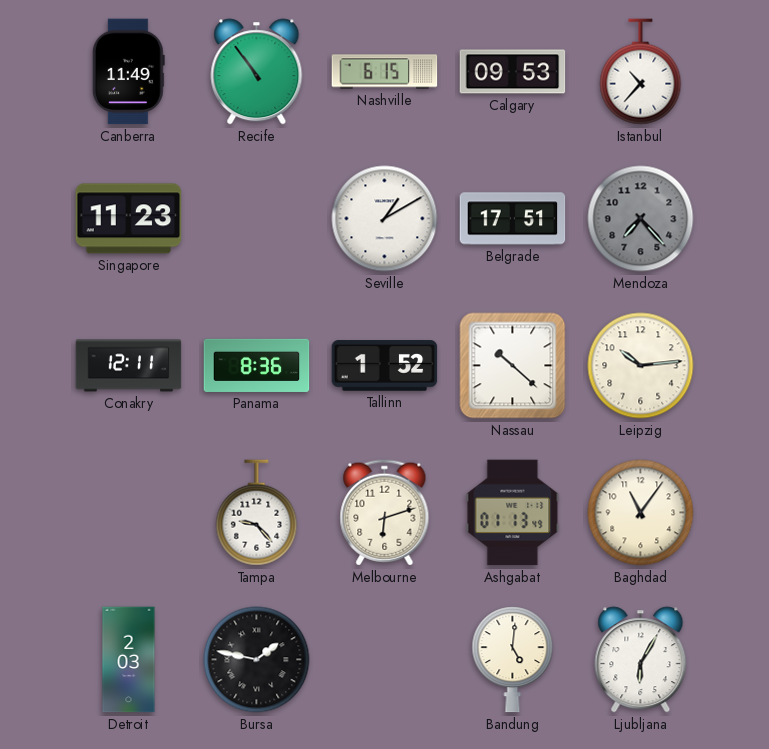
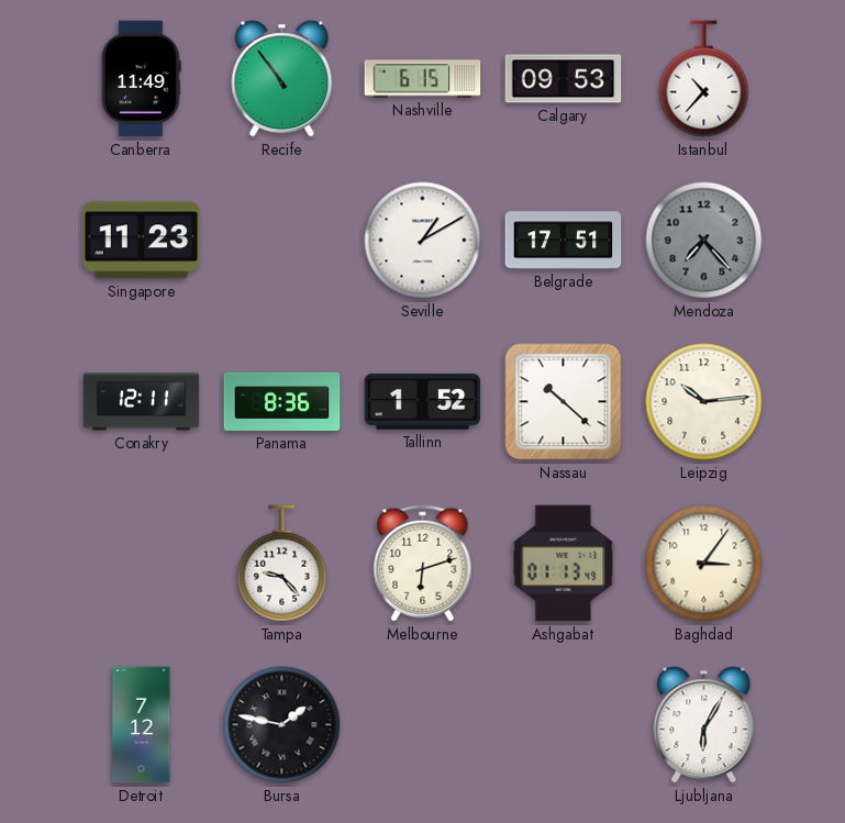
Baghdad: 11:06 -> 3:06
Detroit: 2:03 -> 7:12
Bandung: 5:01 -> none
